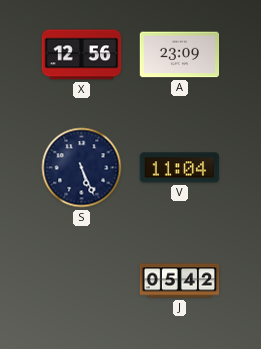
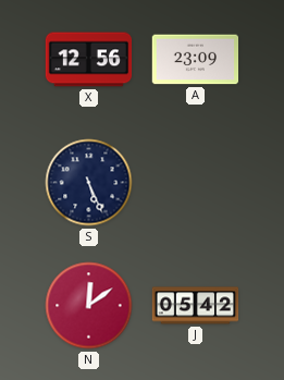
V: 11:04 -> none
N: none -> 12:09
